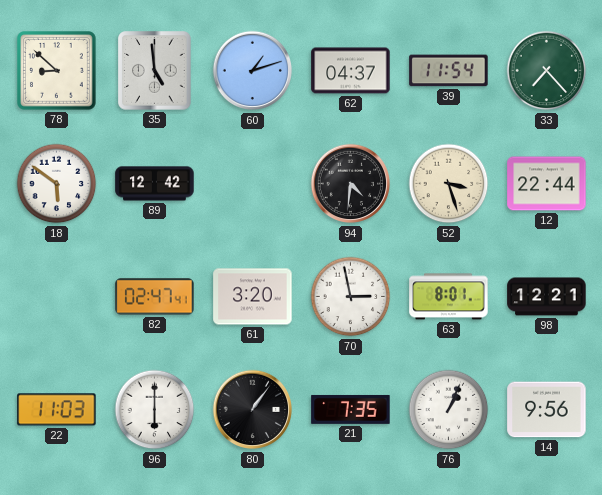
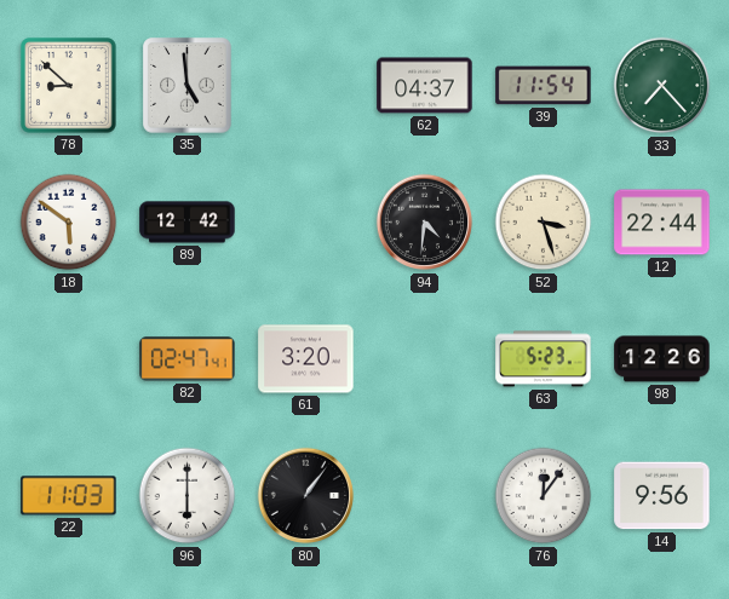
60: 1:12 -> none
70: 2:58 -> none
63: 8:01 -> 5:23
98: 12:21 -> 12:26
21: 7:35 -> none
76: 1:04 -> 12:06
